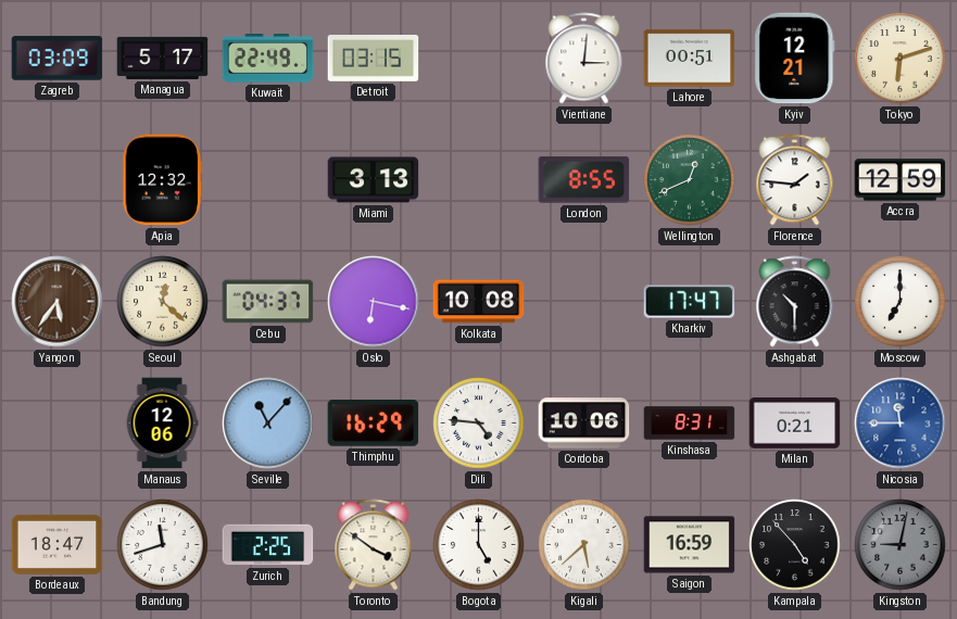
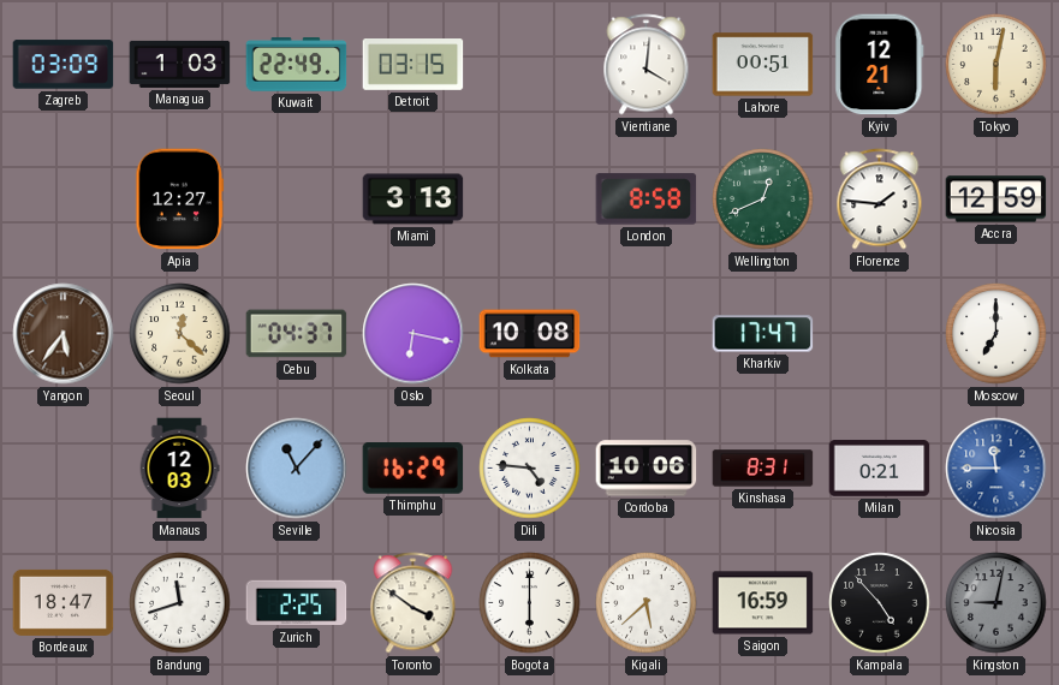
Managua: 5:17 -> 1:03
Vientiane: 3:01 -> 4:01
Tokyo: 6:12 -> 6:02
Apia: 12:32 -> 12:27
London: 8:55 -> 8:58
Ashgabat: 10:30 -> none
Manaus: 12:06 -> 12:03
Bogota: 5:00 -> 6:00
